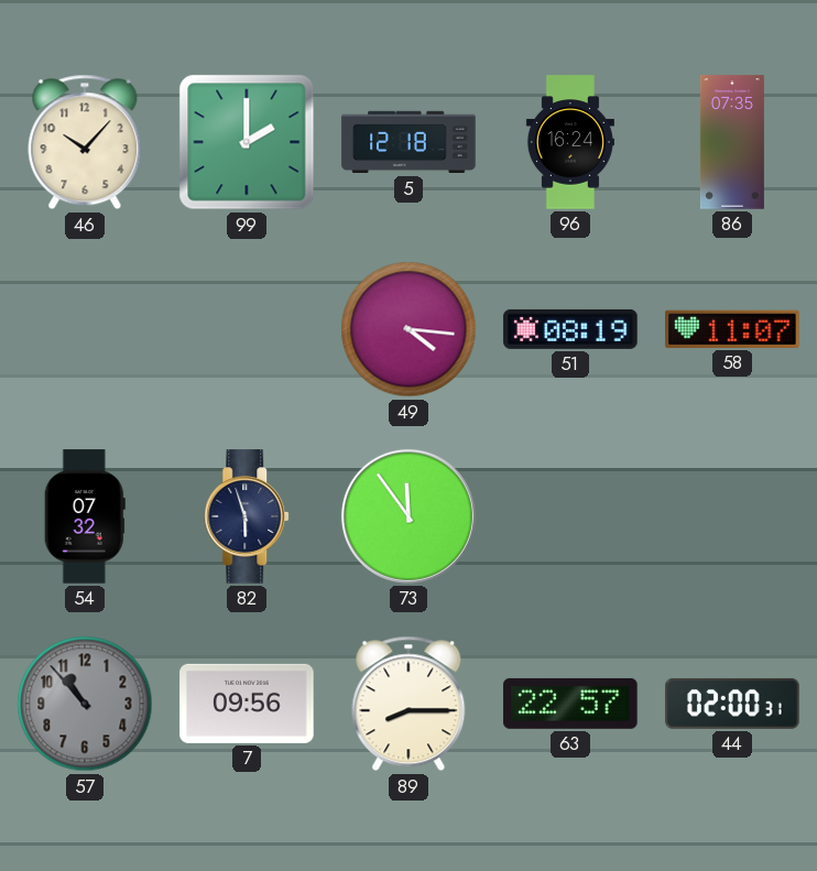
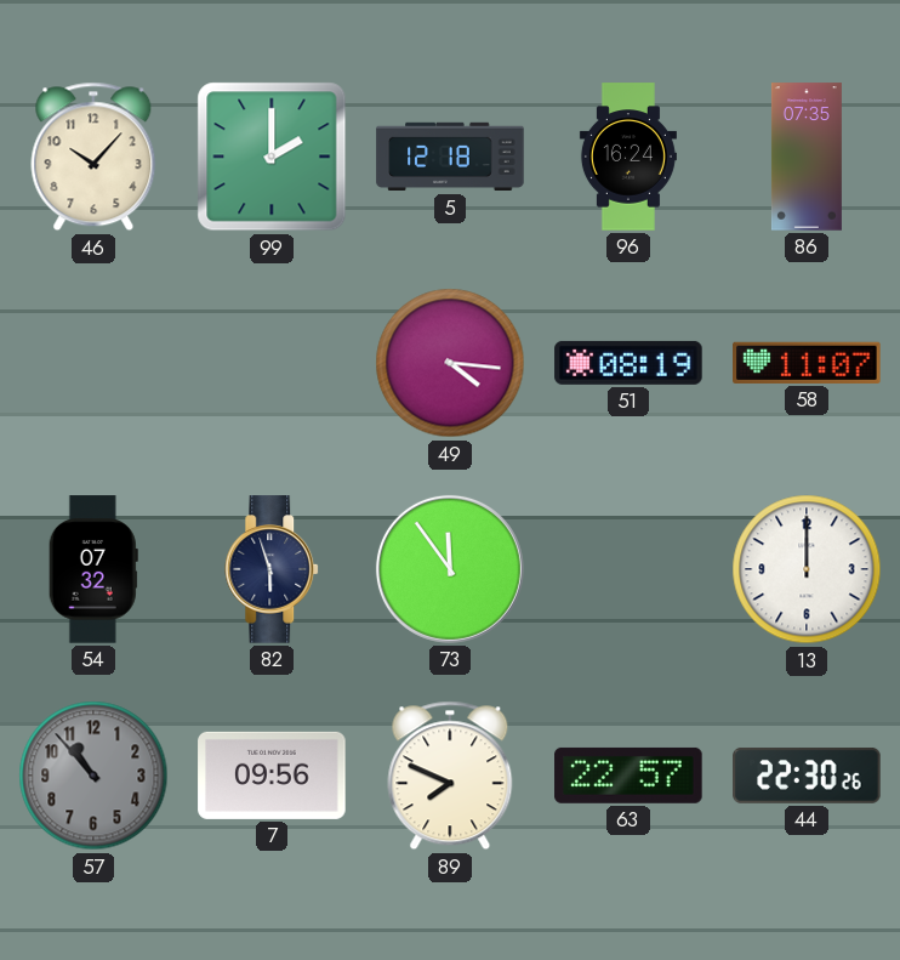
13: none -> 12:00
89: 8:15 -> 7:49
44: 02:00 -> 22:30
